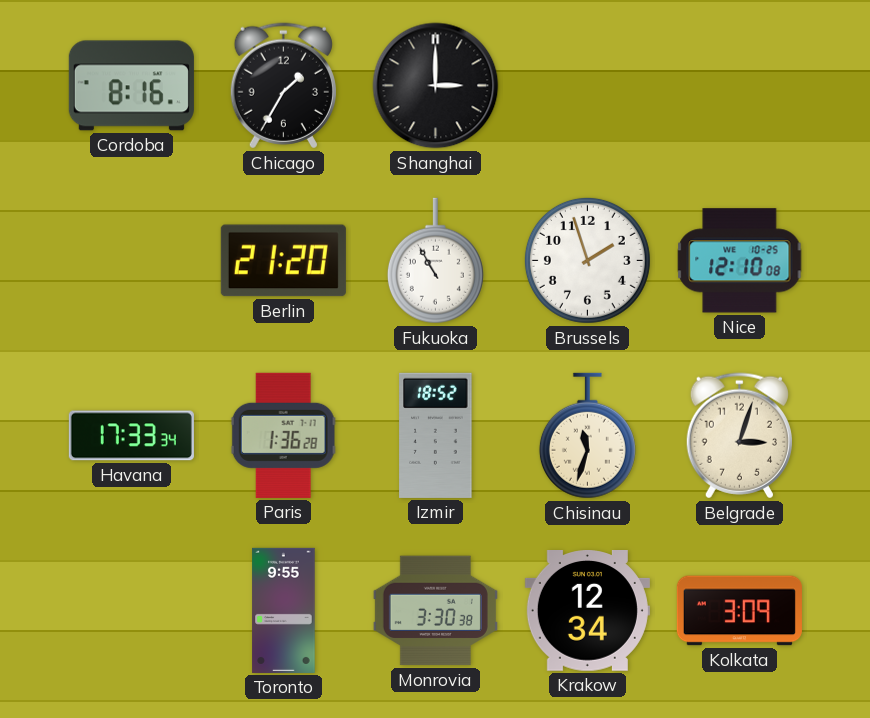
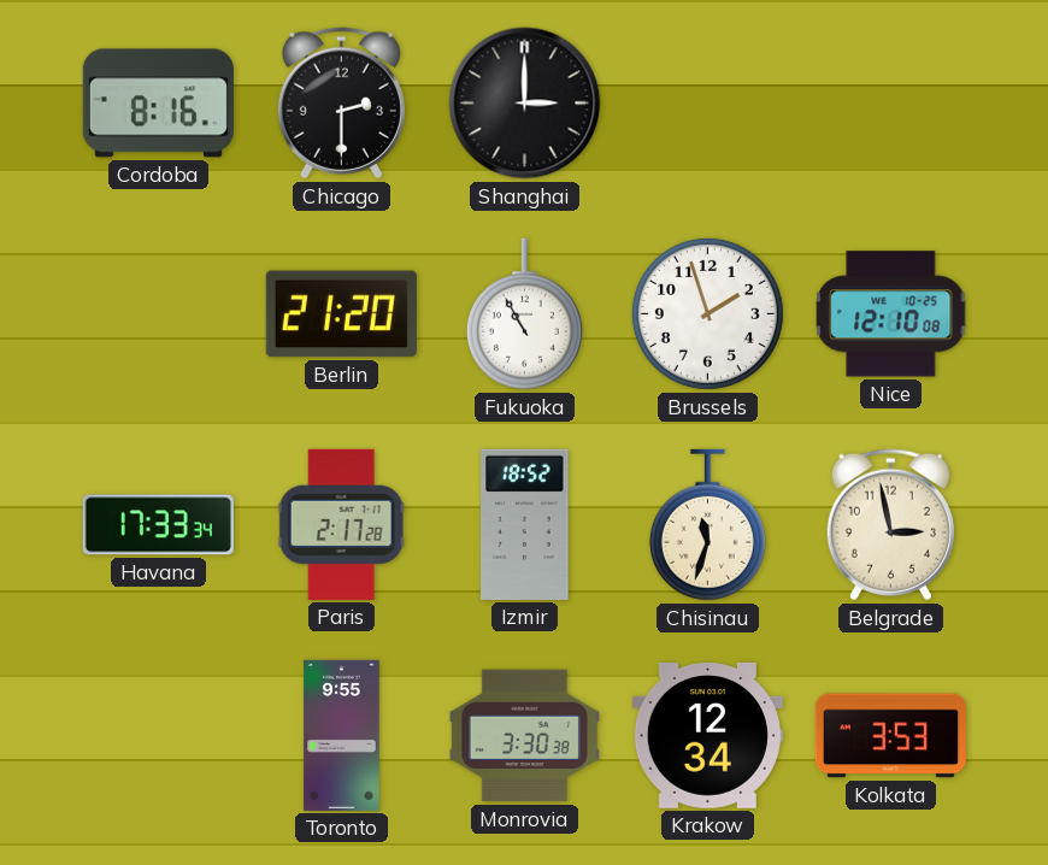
Chicago: 1:35 -> 2:30
Paris: 1:36 -> 2:17
Belgrade: 3:03 -> 2:58
Kolkata: 3:09 -> 3:53
